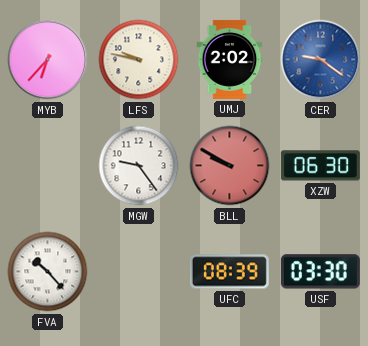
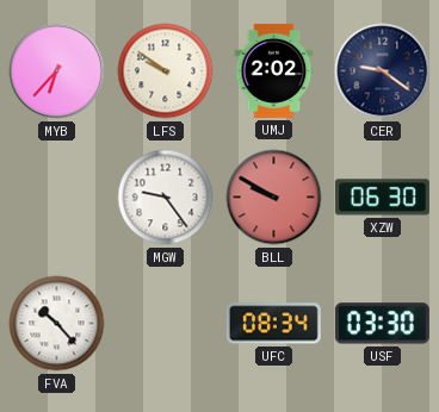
LFS: 9:47 -> 9:51
CER dial: blue -> navy
UFC: 08:39 -> 08:34
